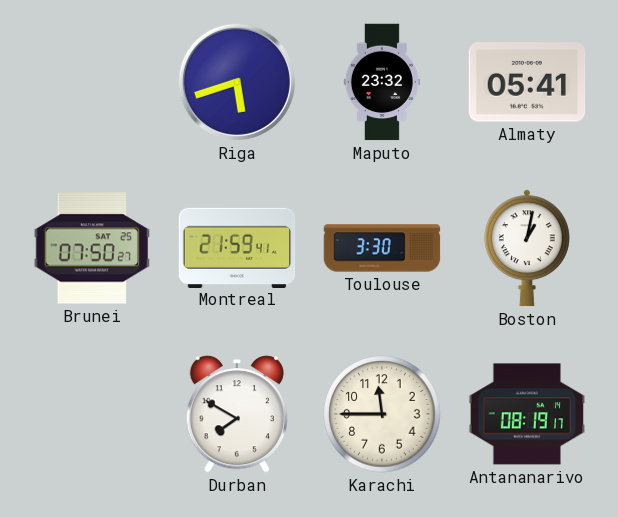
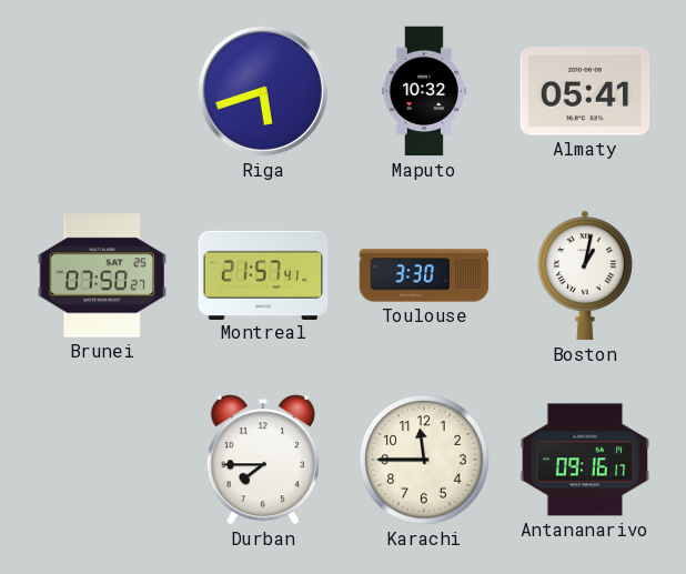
Maputo: 23:32 -> 10:32
Montreal: 21:59 -> 21:57
Durban: 7:50 -> 7:45
Antananarivo: 08:19 -> 09:16
